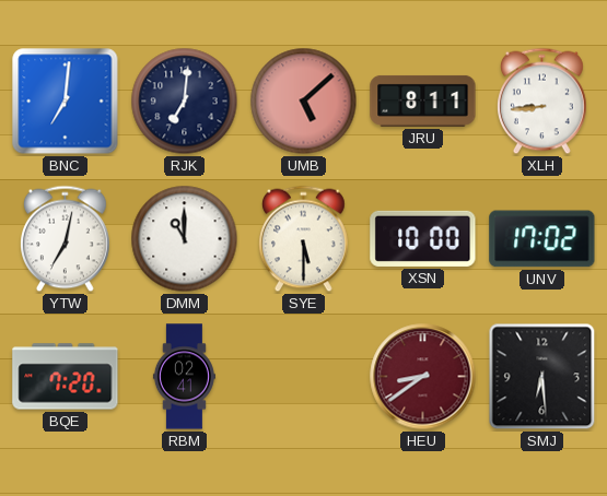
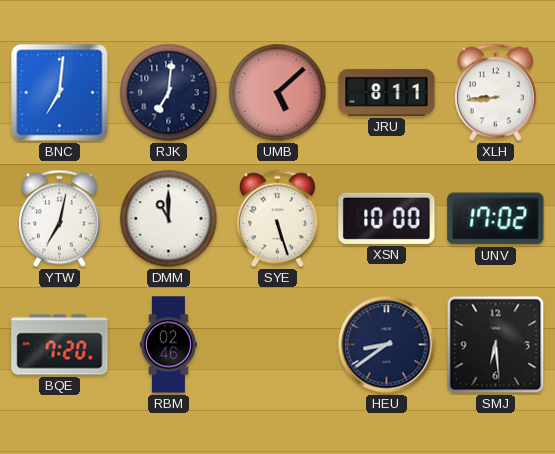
SYE: 5:30 -> 5:27
RBM: 02:41 -> 02:46
HEU dial: burgundy -> navy
